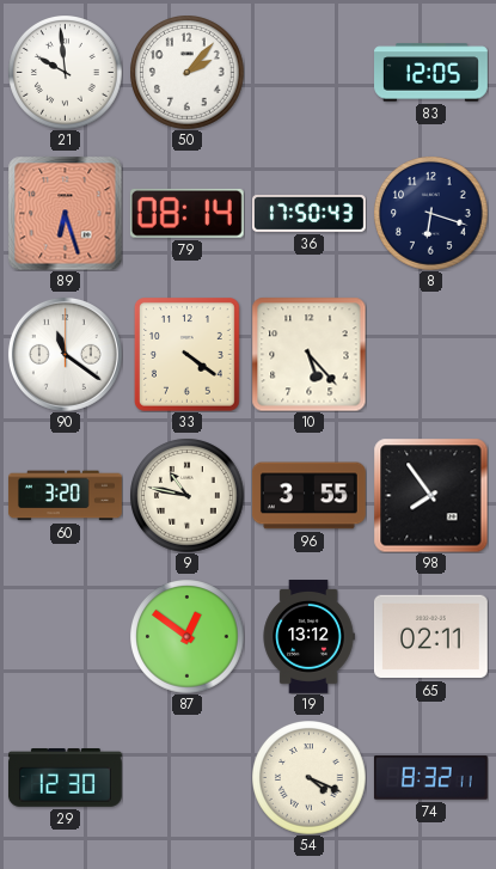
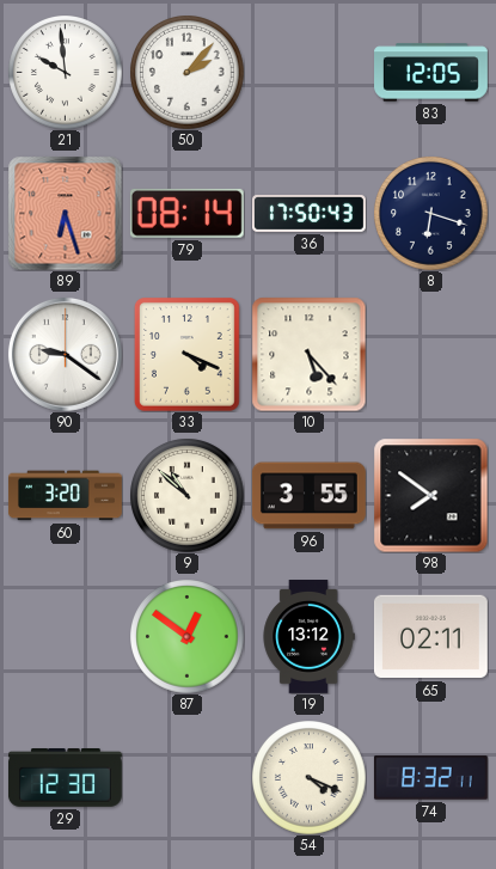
90: 11:21 -> 9:21
33: 4:21 -> 4:19
9: 10:47 -> 10:52
98: 7:54 -> 7:51
